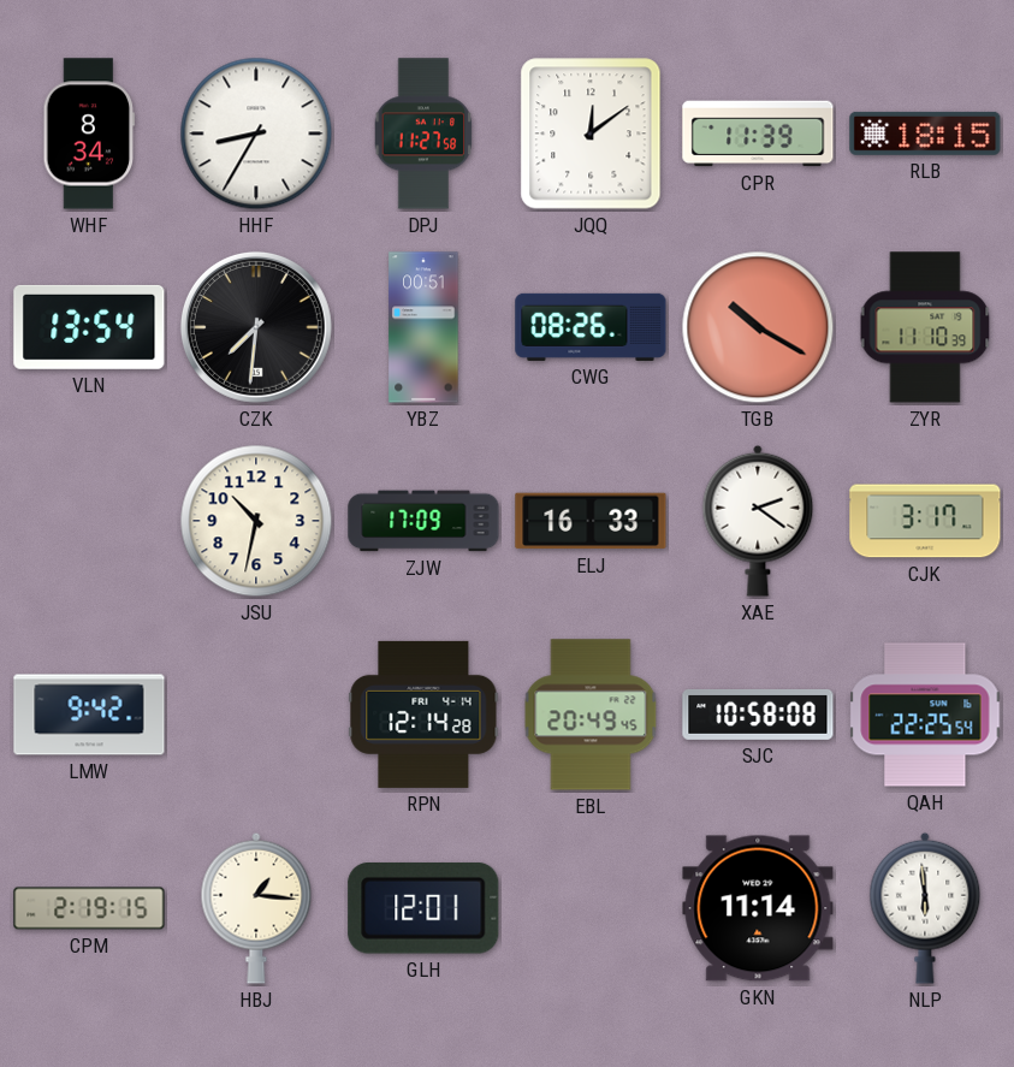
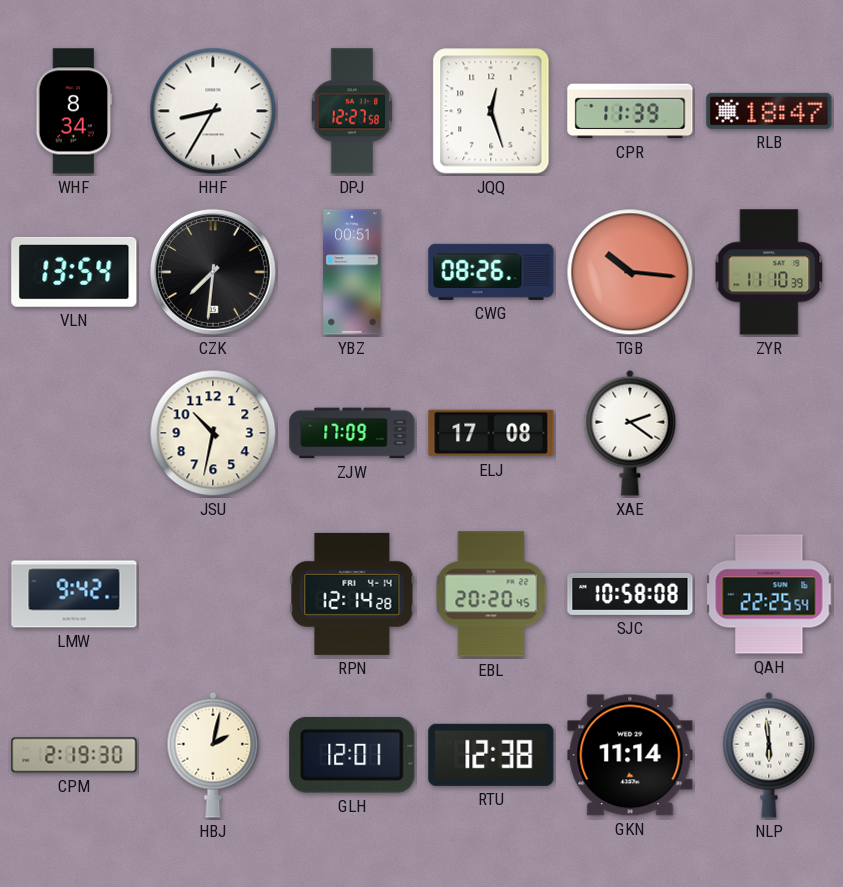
DPJ: 11:27 -> 12:27
JQQ: 12:09 -> 12:27
RLB: 18:15 -> 18:47
TGB: 10:20 -> 10:16
ELJ: 16:33 -> 17:08
CJK: 3:17 -> none
EBL: 20:49 -> 20:20
CPM: 2:19:15 -> 2:19:30
HBJ: 1:16 -> 2:02
RTU: none -> 12:38
